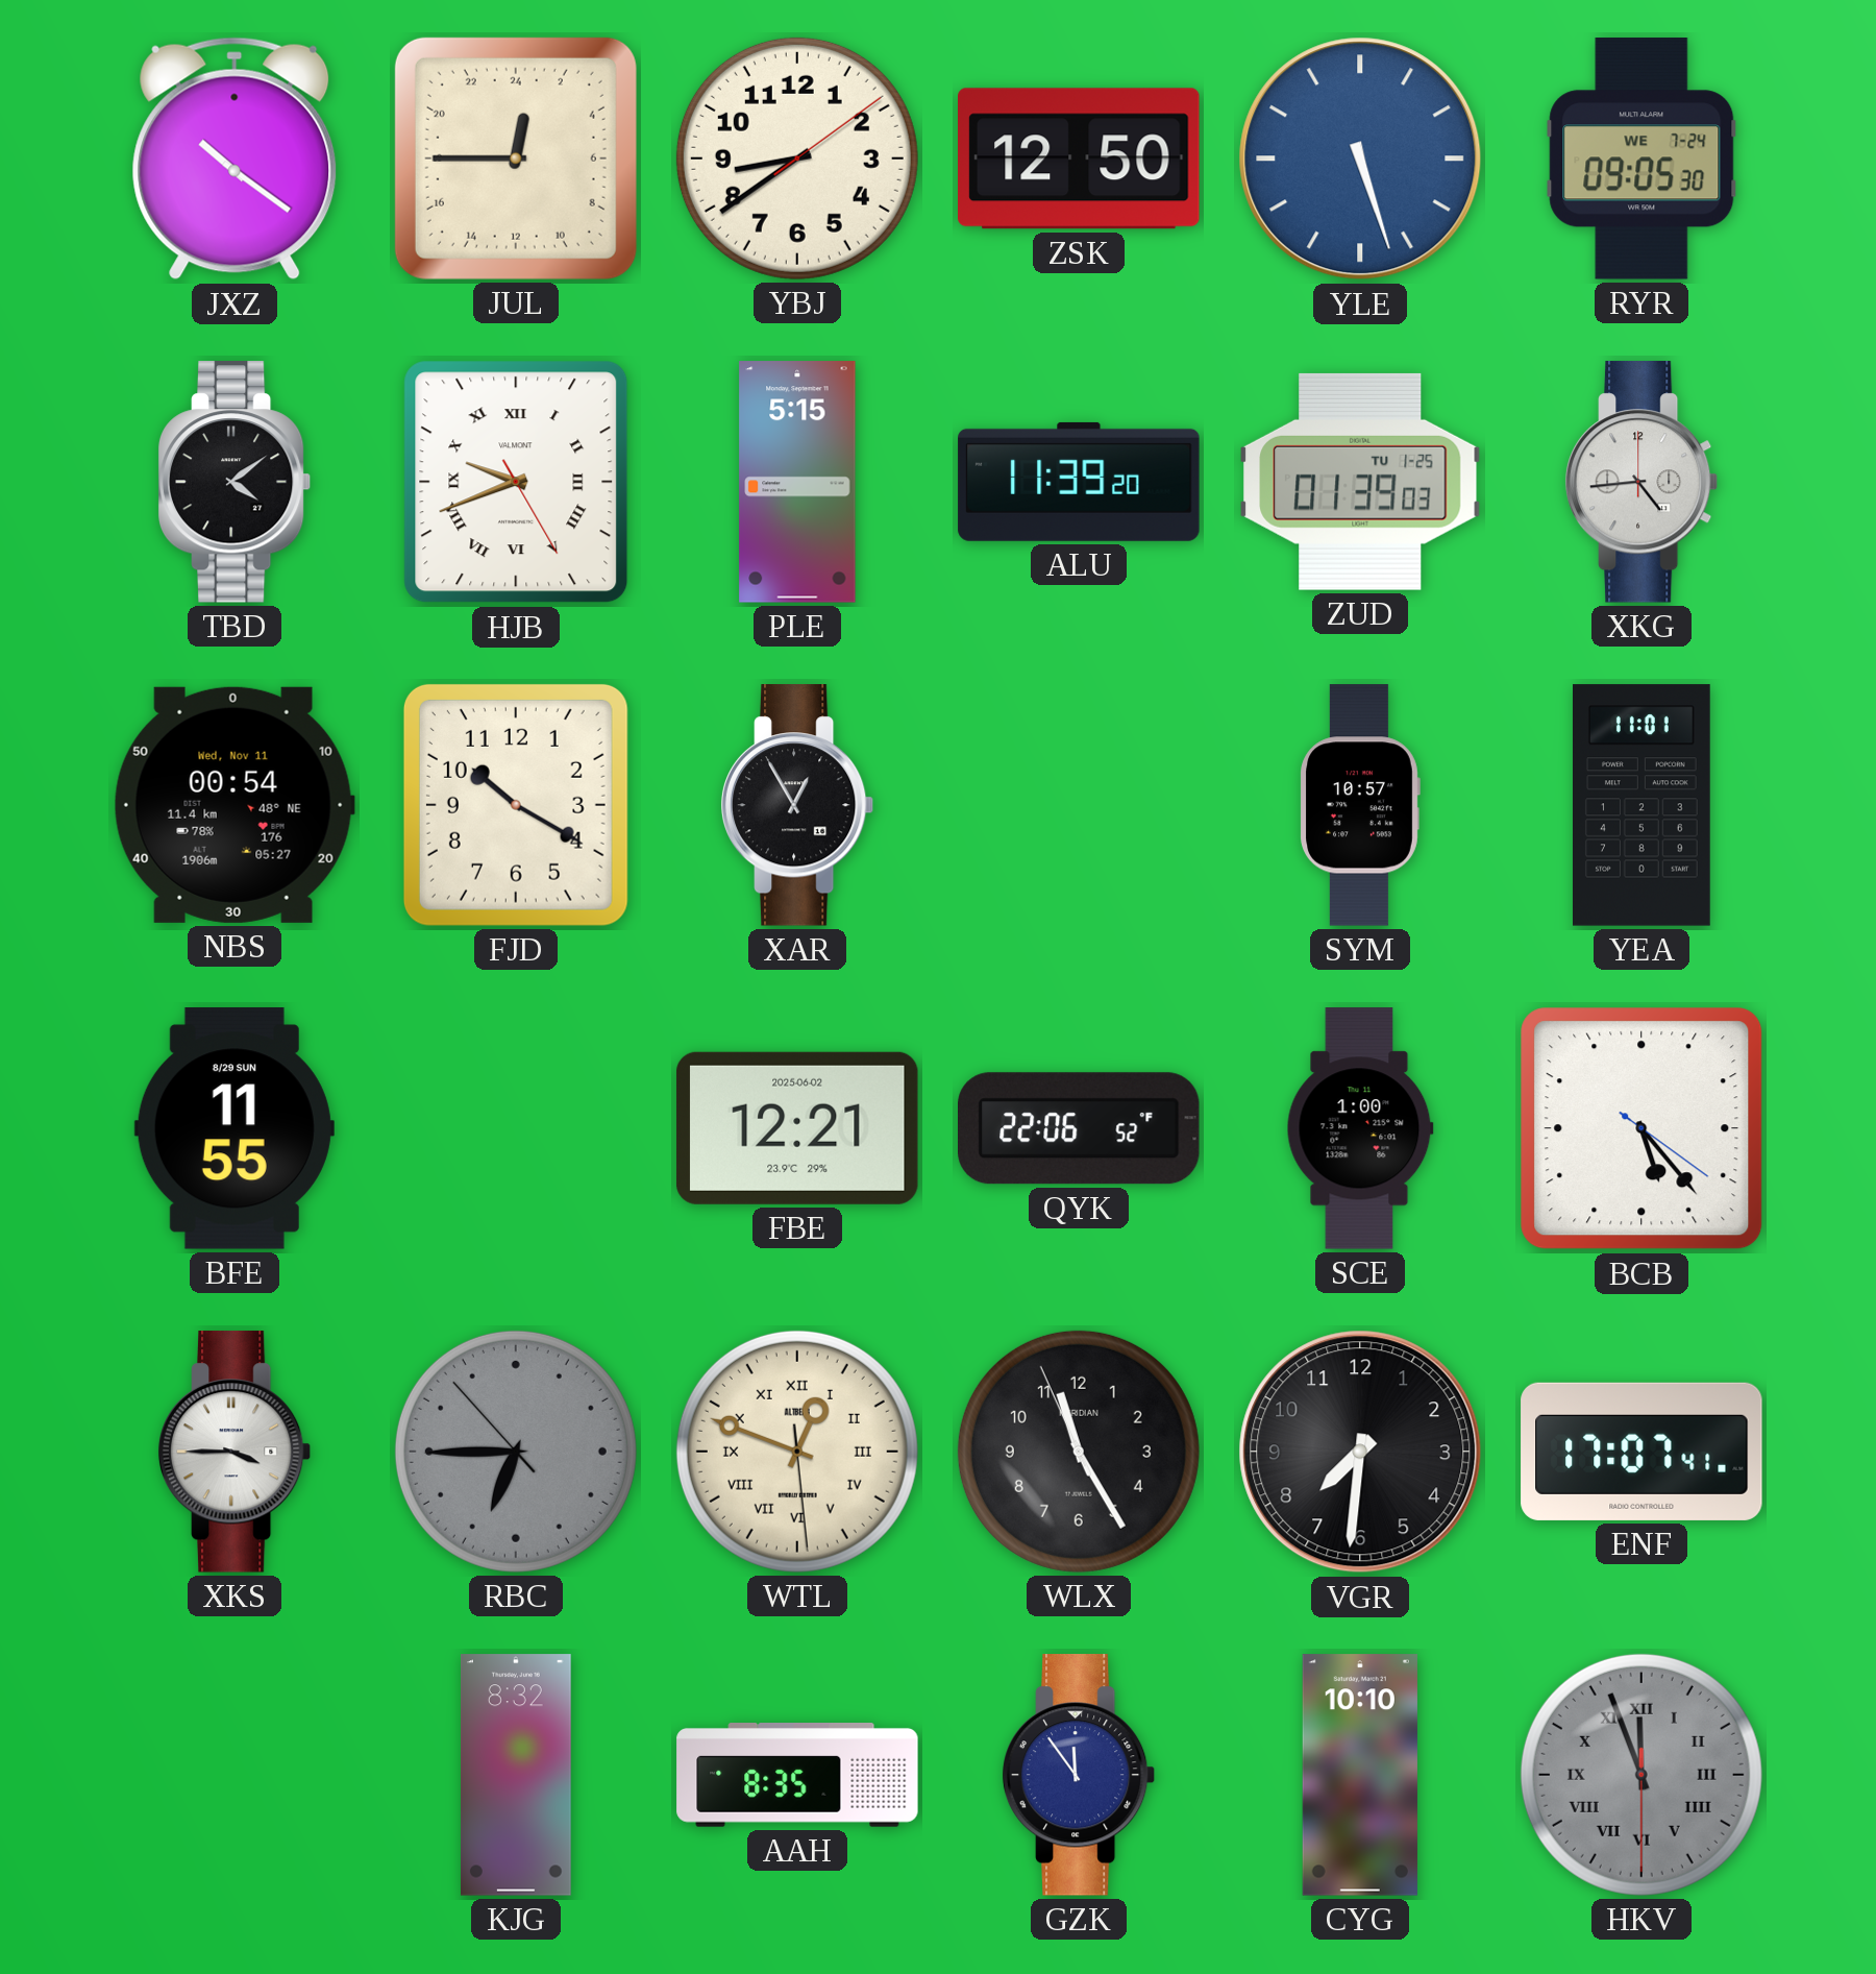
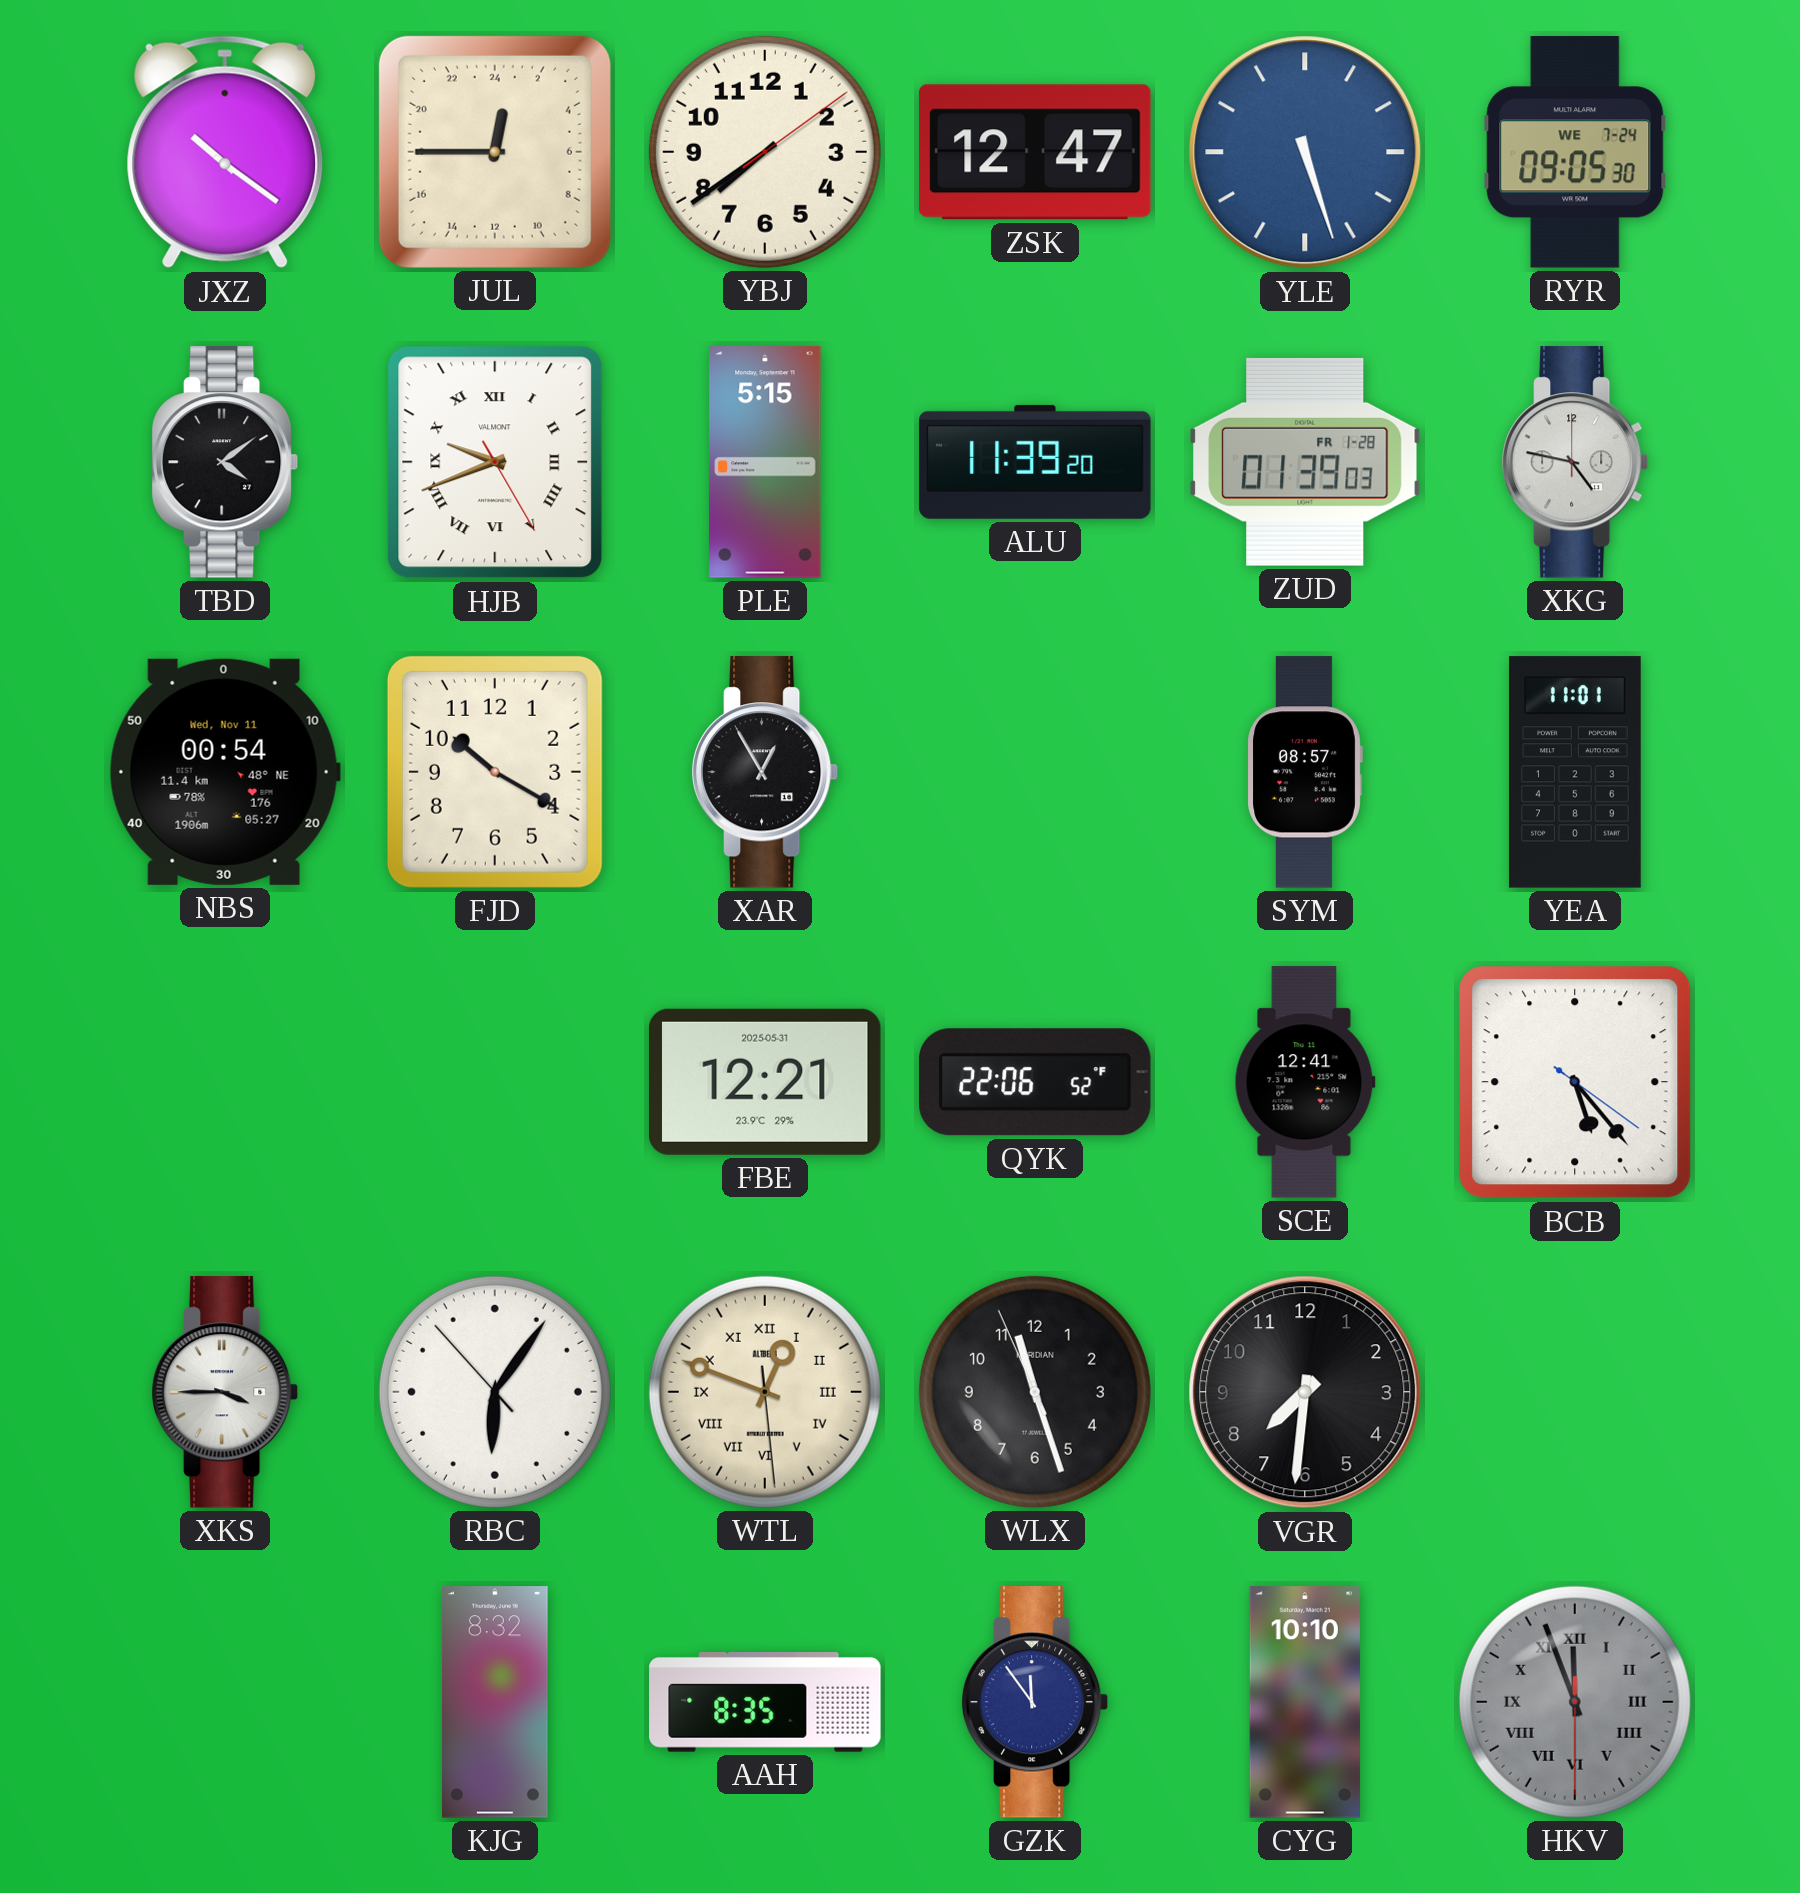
YBJ: 8:39 -> 7:39
ZSK: 12:50 -> 12:47
ZUD date: TU 1-25 -> FR 1-28
XKG: 4:44 -> 4:47
SYM: 10:57 -> 08:57
BFE: 11:55 -> none
FBE date: 2025-06-02 -> 2025-05-31
SCE: 1:00 -> 12:41
RBC: 6:44 -> 6:05
RBC dial: grey -> white
WLX: 11:24 -> 11:26
ENF: 17:07 -> none
